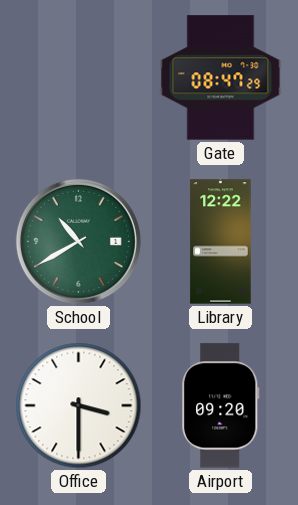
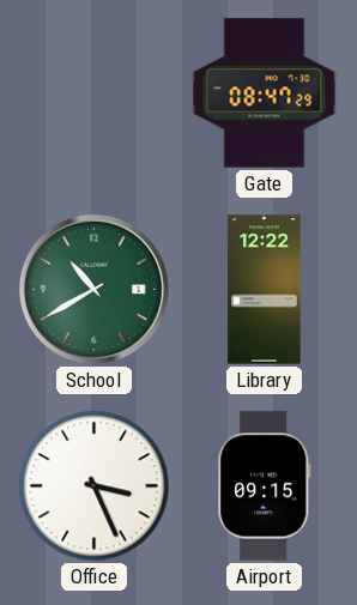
Office: 3:30 -> 3:26
Airport: 09:20 -> 09:15
